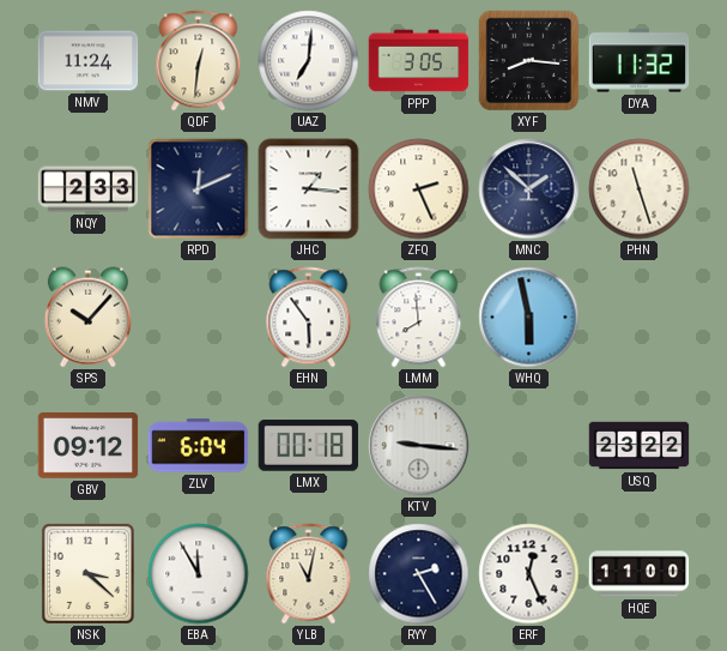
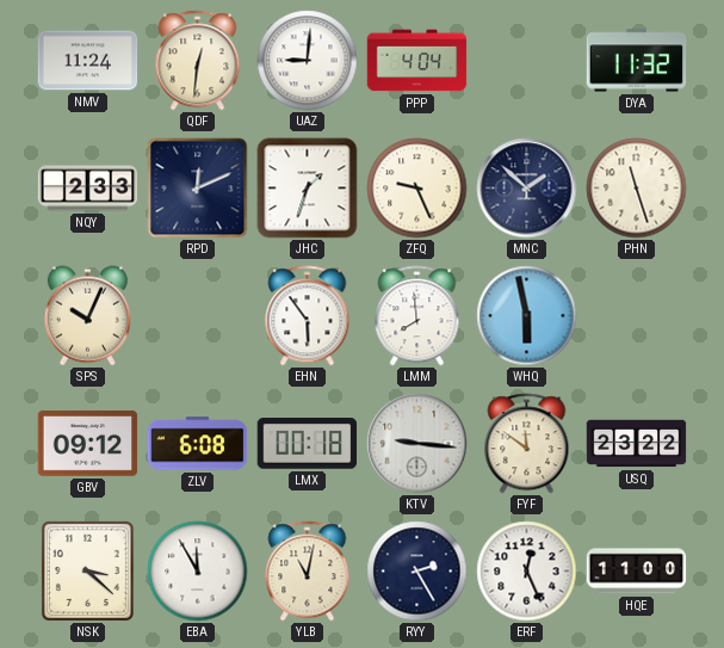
UAZ: 7:01 -> 9:01
PPP: 3:05 -> 4:04
XYF: 8:16 -> none
JHC: 1:16 -> 1:33
ZFQ: 2:26 -> 9:26
SPS: 10:07 -> 10:04
ZLV: 6:04 -> 6:08
FYF: none -> 11:51
